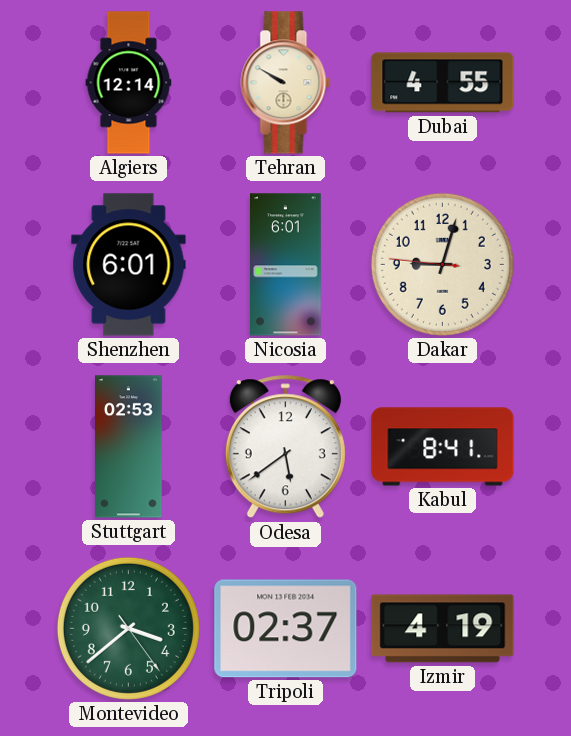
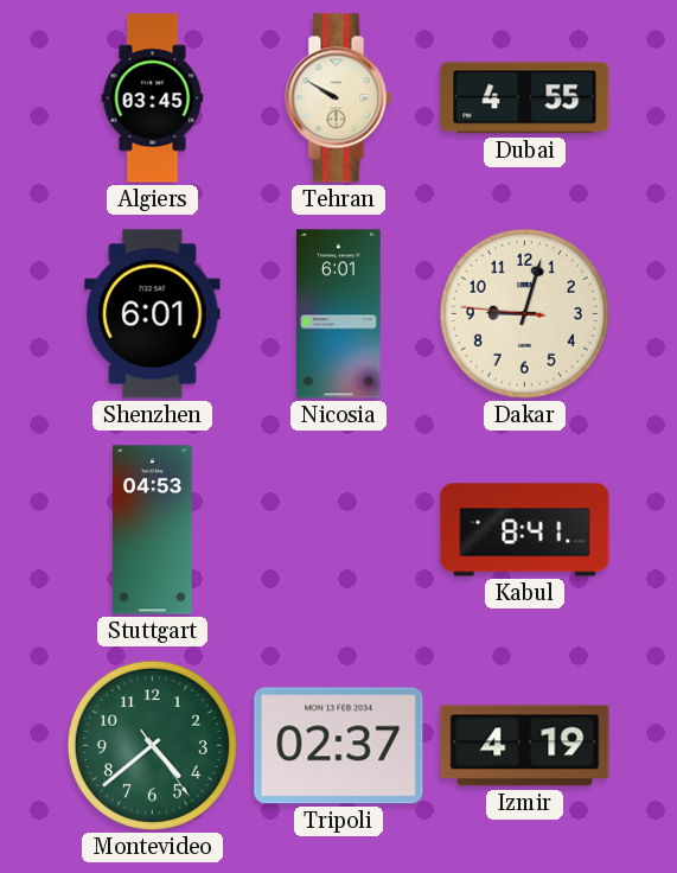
Algiers: 12:14 -> 03:45
Stuttgart: 02:53 -> 04:53
Odesa: 5:39 -> none
Montevideo: 3:38 -> 4:38
